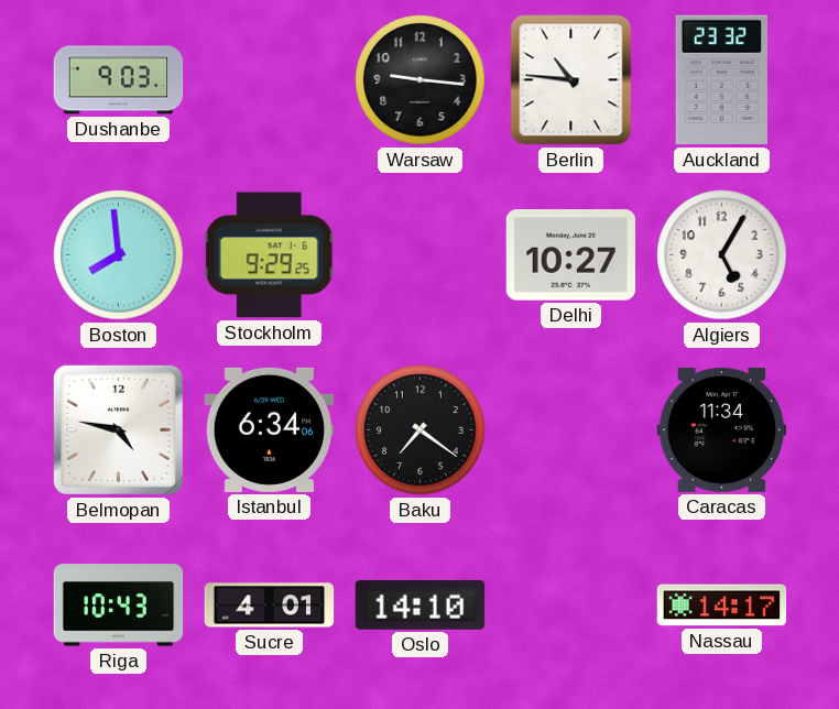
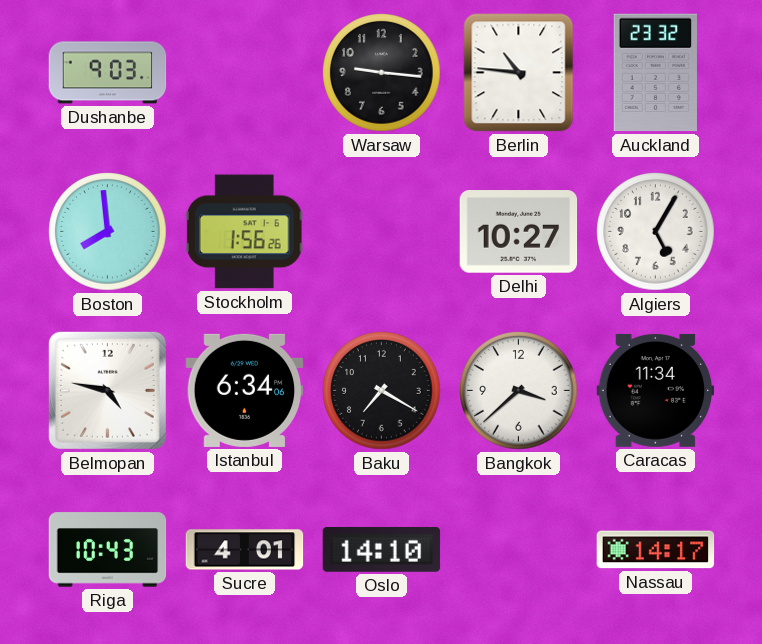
Stockholm: 9:29 -> 1:56
Baku: 7:21 -> 7:20
Bangkok: none -> 3:38
